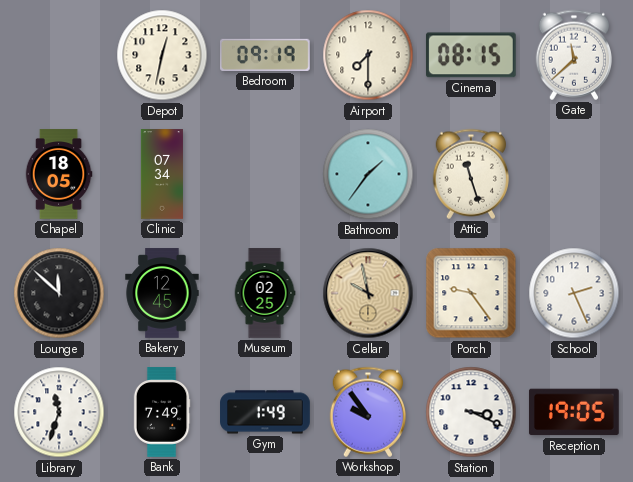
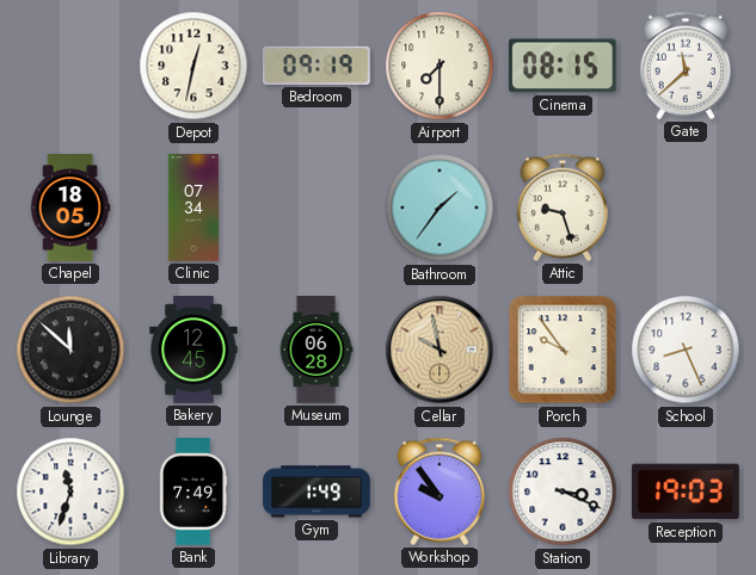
Attic: 11:27 -> 9:27
Museum: 02:25 -> 06:28
Porch: 9:24 -> 9:54
School: 2:26 -> 8:26
Reception: 19:05 -> 19:03
